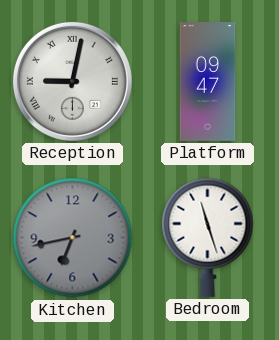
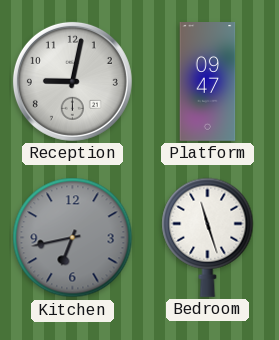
Reception numerals: Roman -> Arabic
